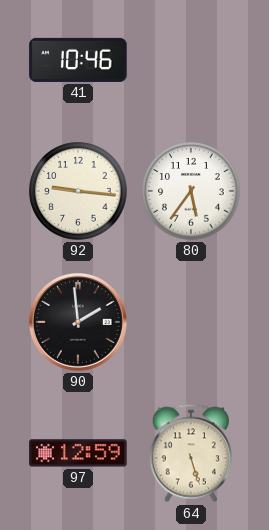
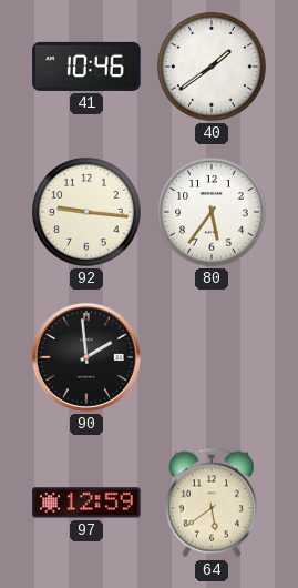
40: none -> 1:39
64: 5:27 -> 5:39
